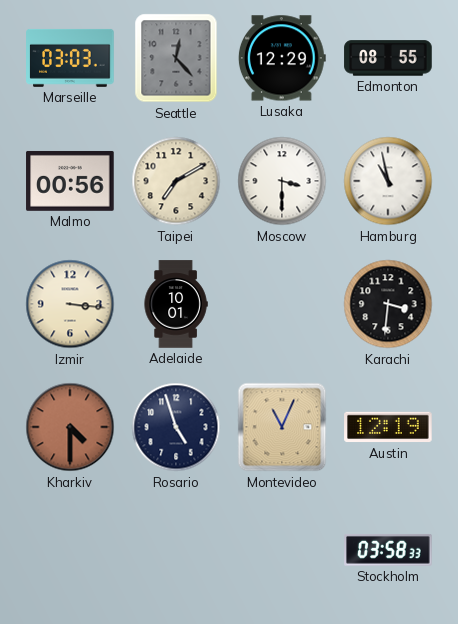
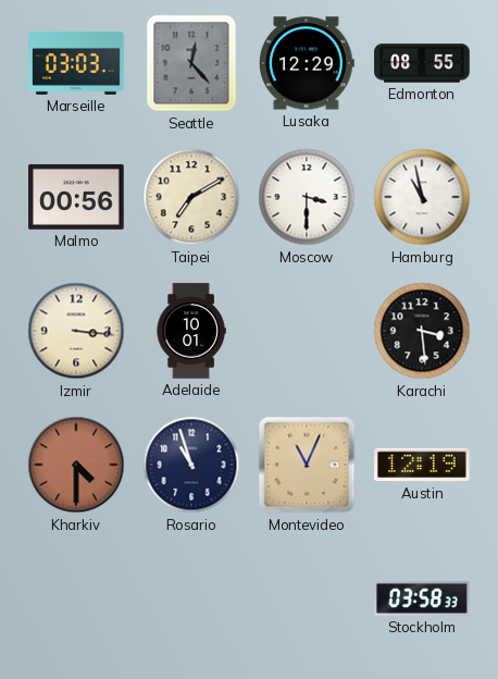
Karachi: 3:31 -> 3:29
Rosario: 4:57 -> 10:57
